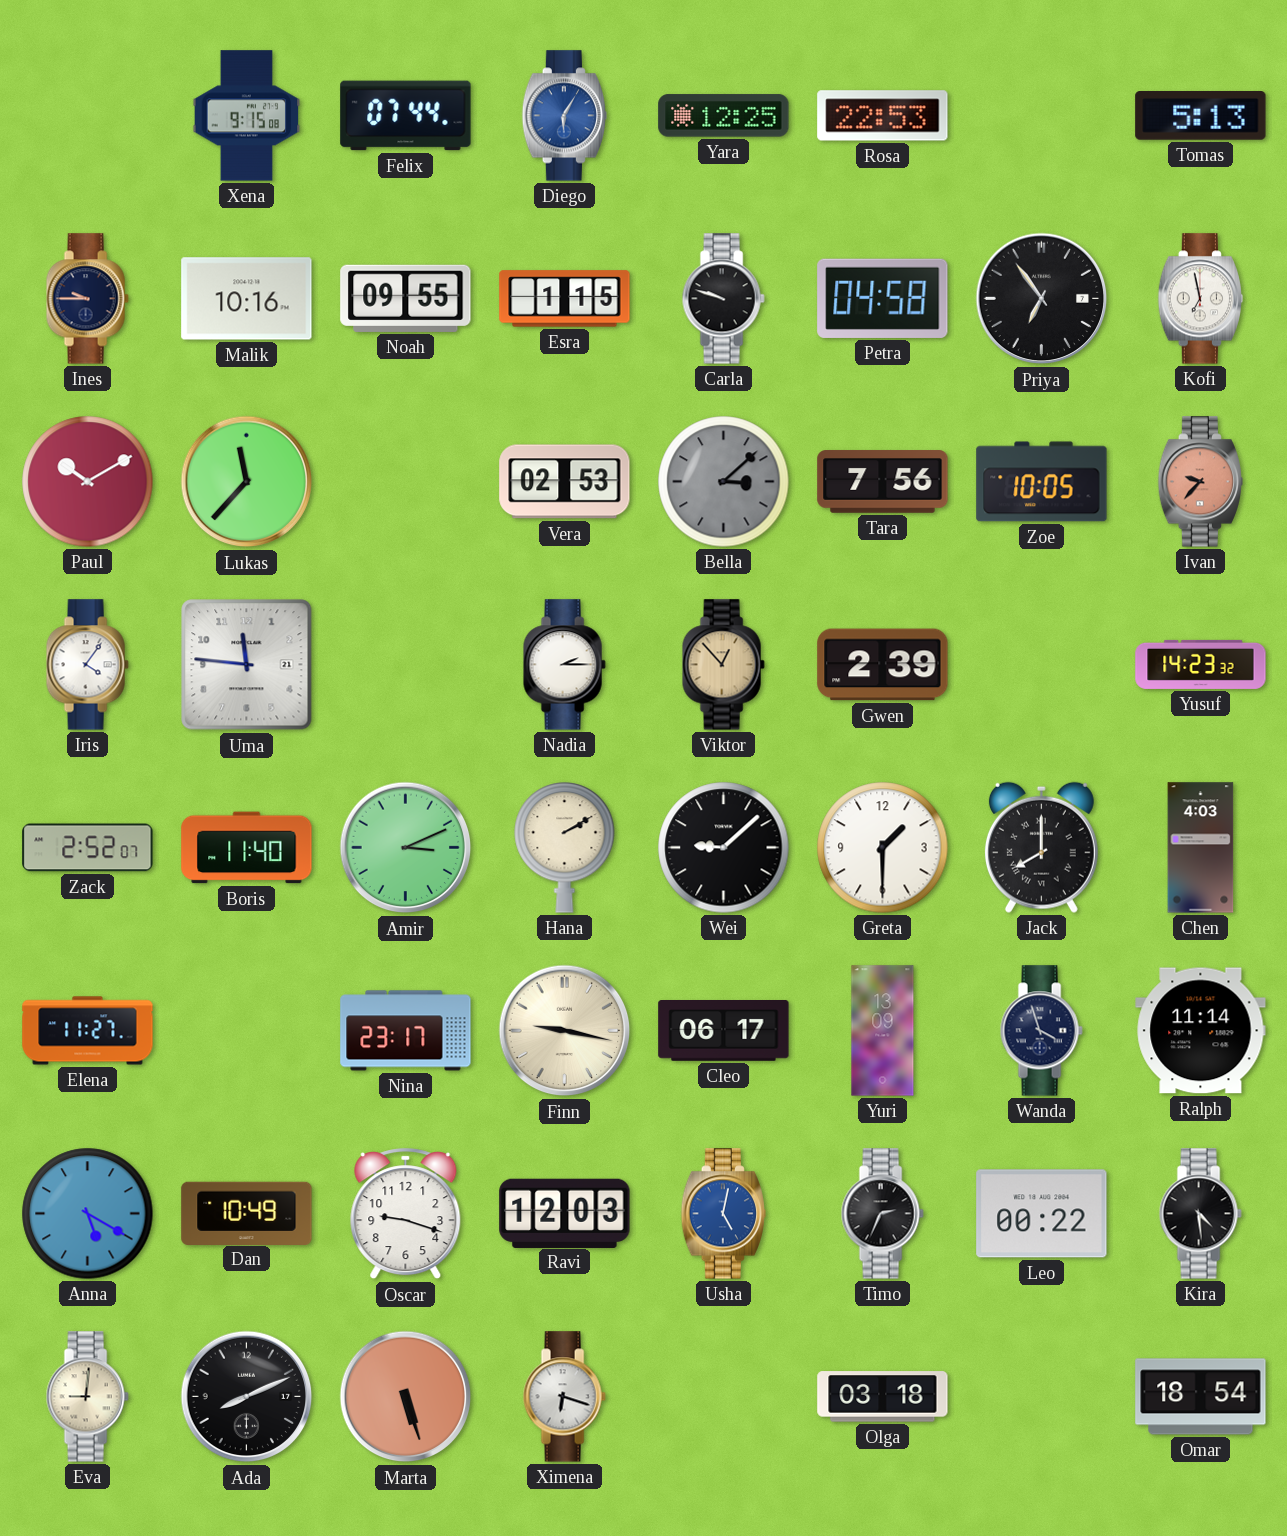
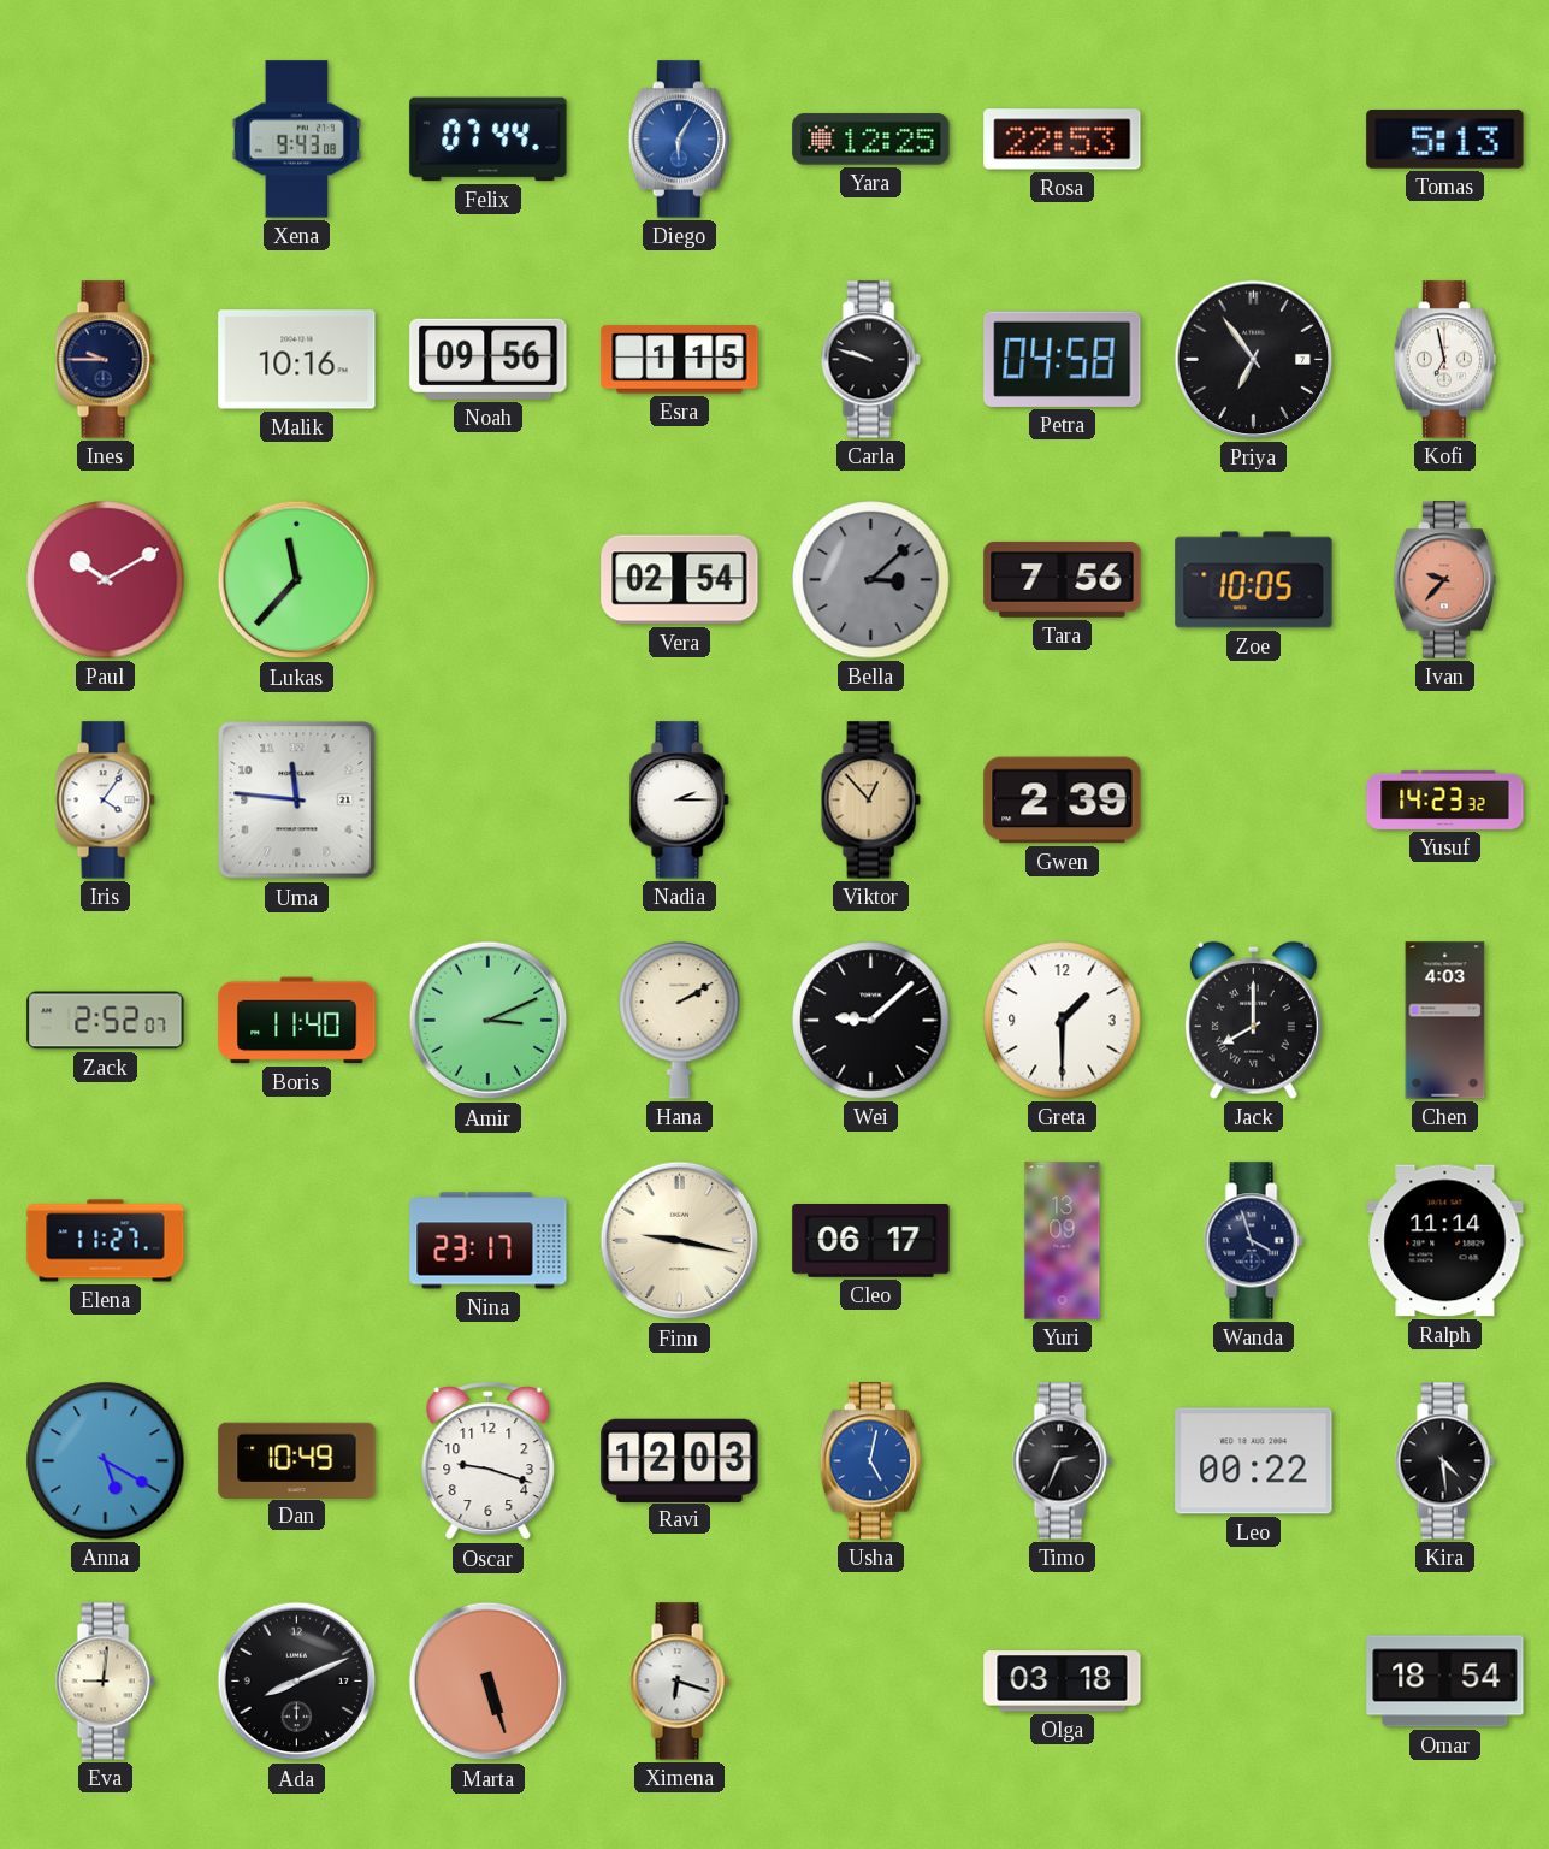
Xena: 9:15 -> 9:43
Noah: 09:55 -> 09:56
Vera: 02:53 -> 02:54
